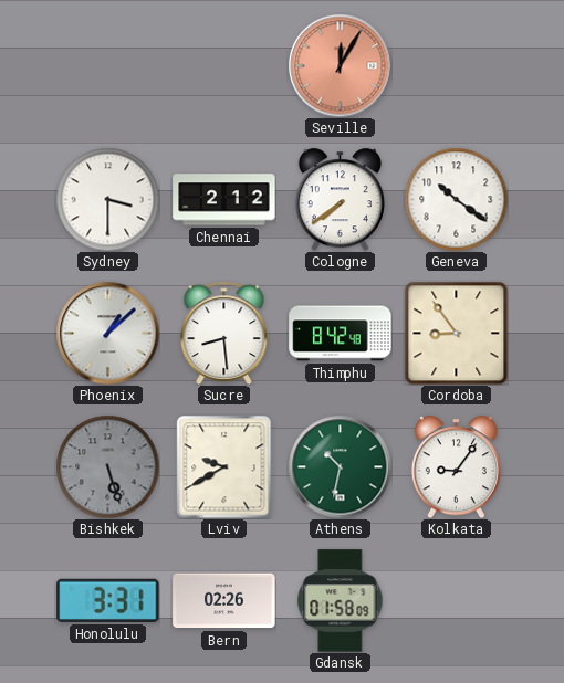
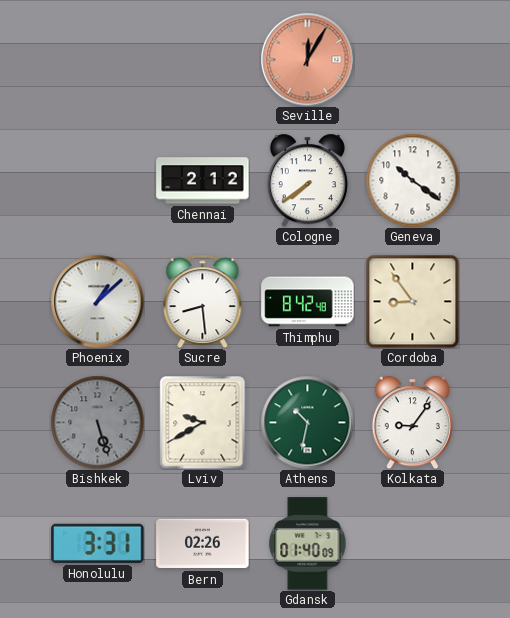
Sydney: 3:30 -> none
Gdansk: 01:58 -> 01:40
